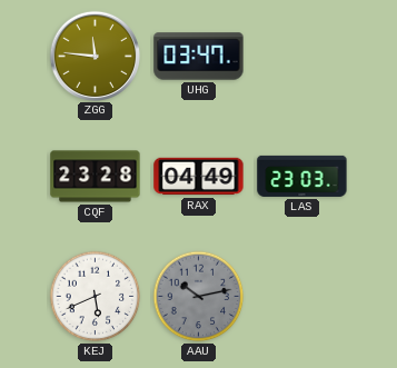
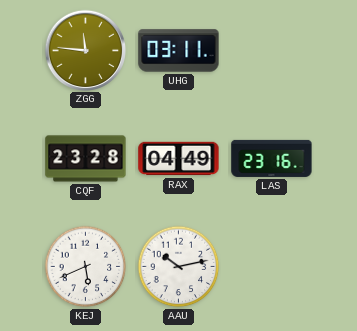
UHG: 03:47 -> 03:11
LAS: 23:03 -> 23:16
AAU dial: grey -> white
